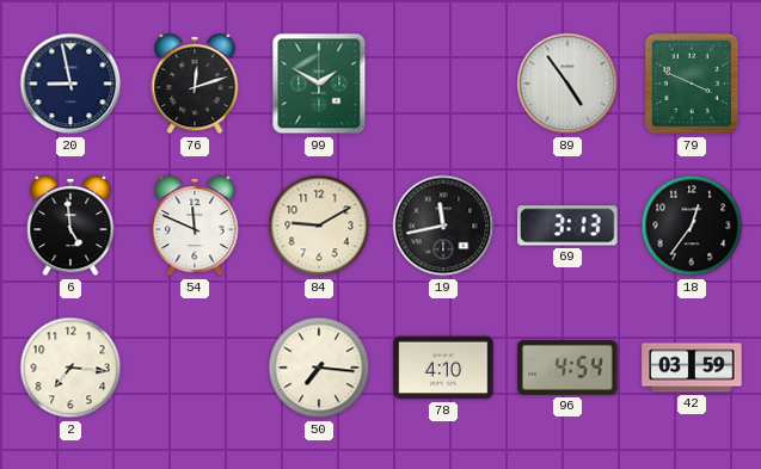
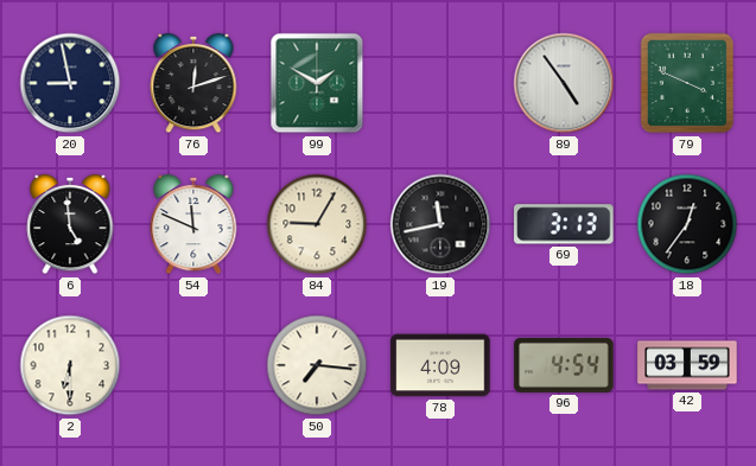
84: 9:10 -> 9:05
2: 7:16 -> 6:30
78: 4:10 -> 4:09
